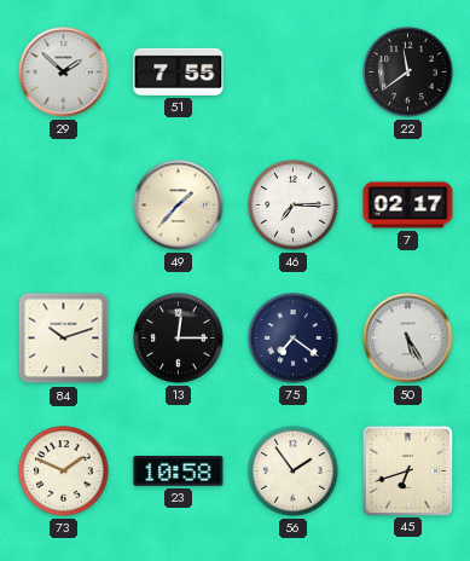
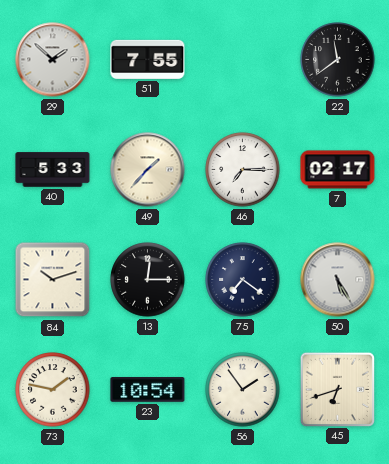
40: none -> 5:33
73: 1:49 -> 1:47
23: 10:58 -> 10:54
